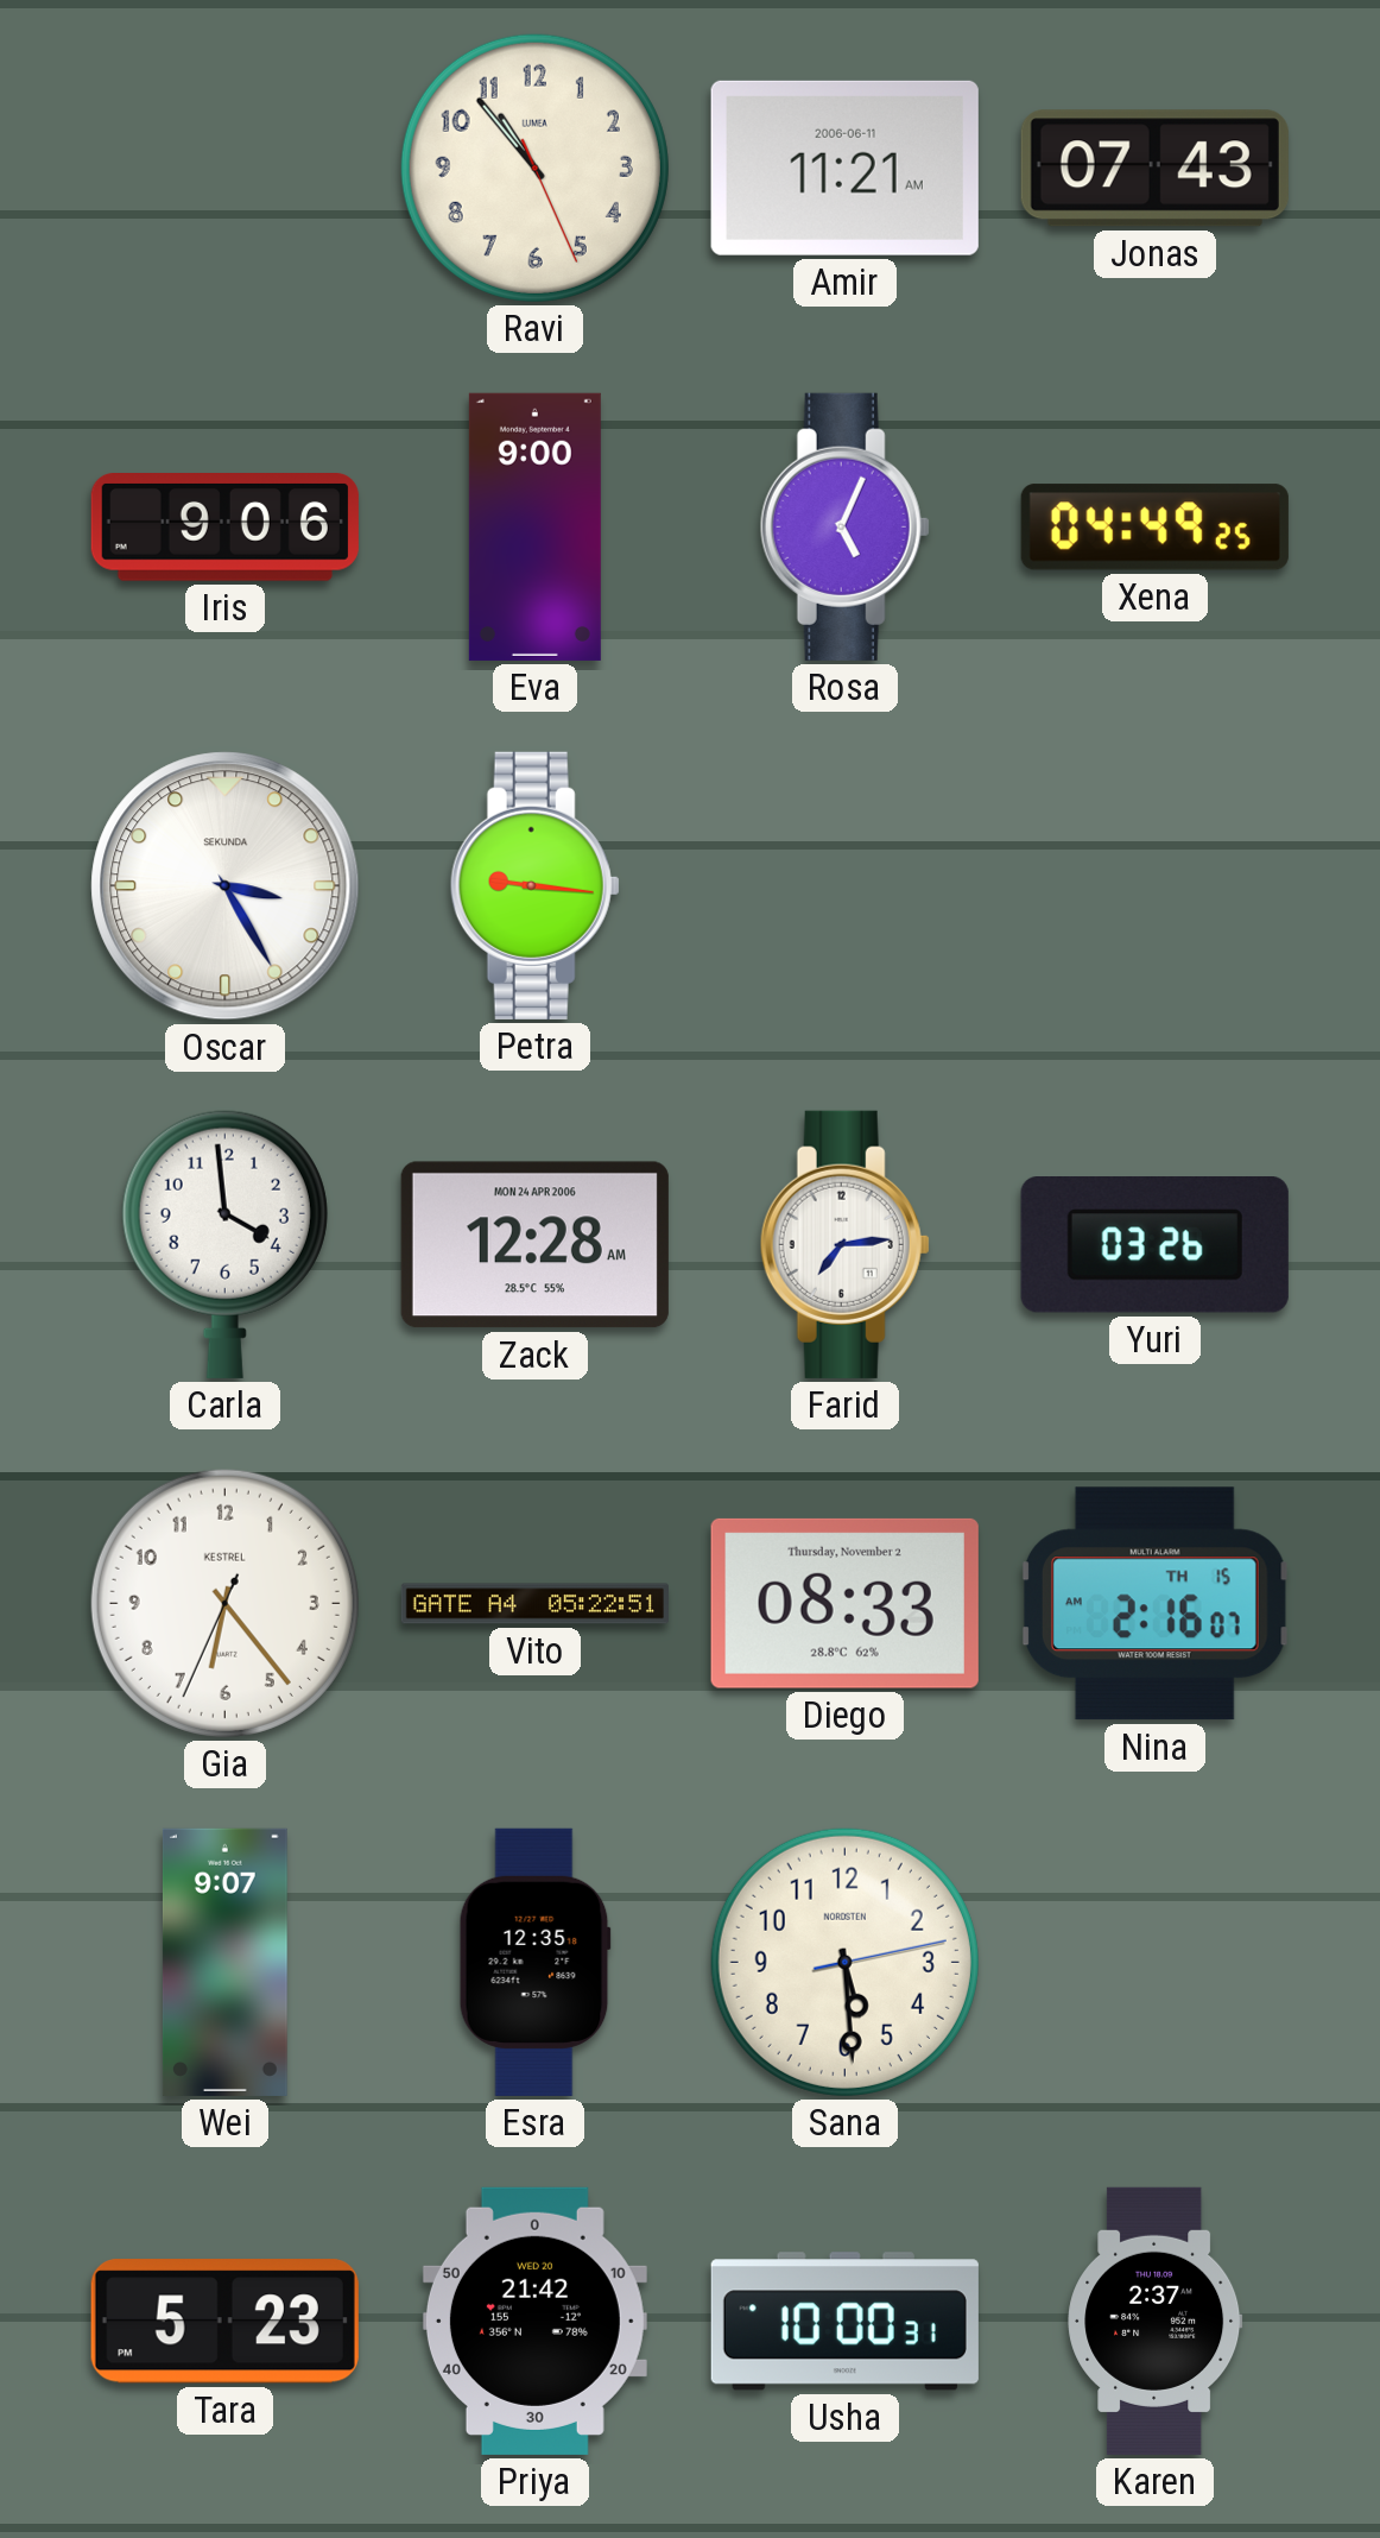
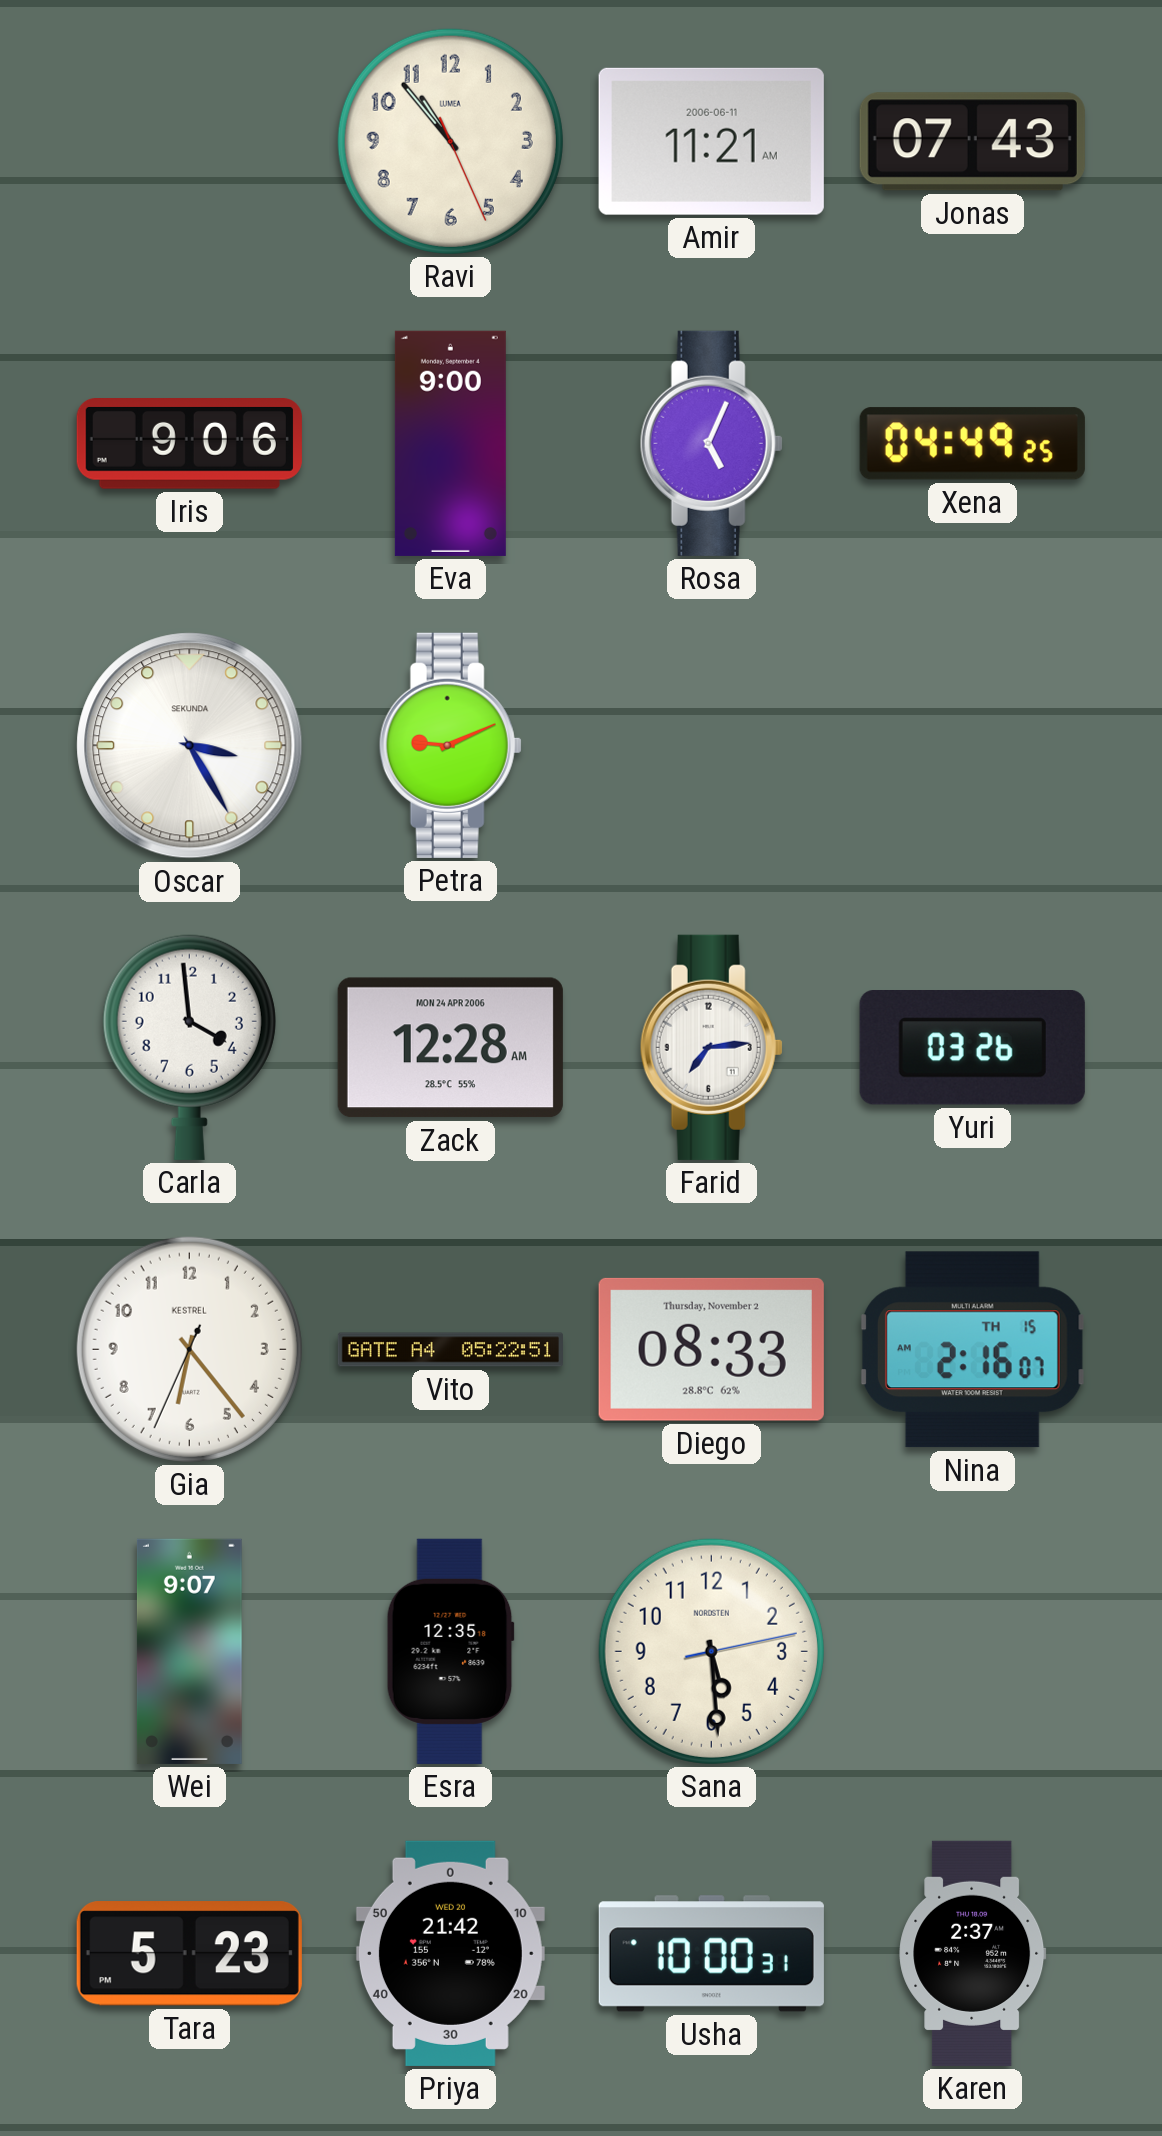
Petra: 9:16 -> 9:11
